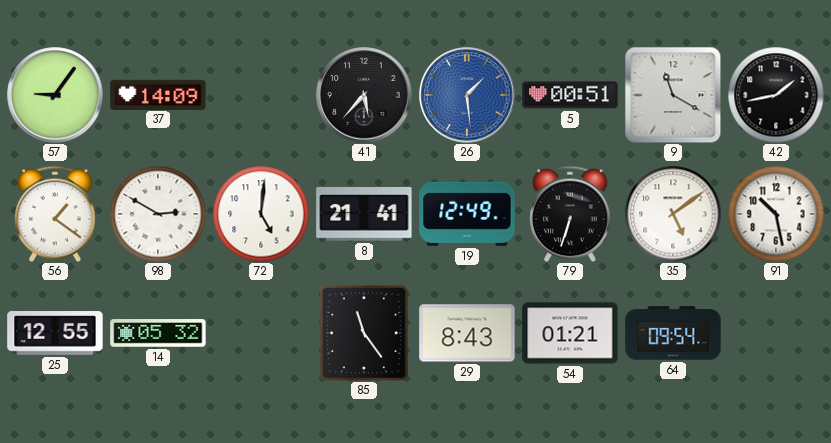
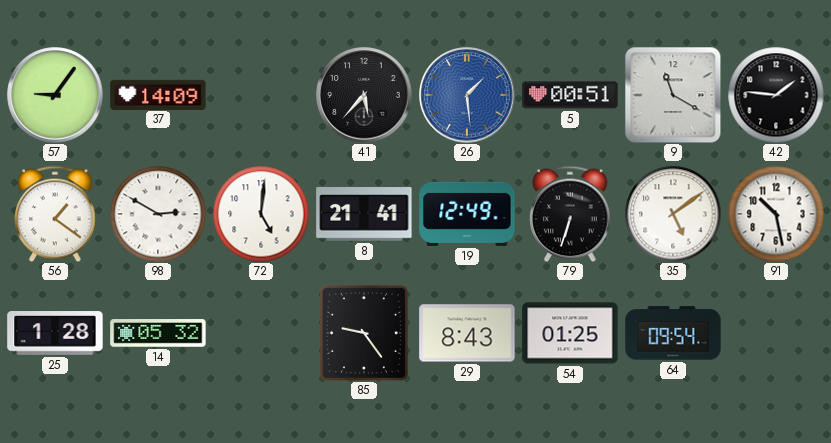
42: 1:43 -> 1:46
25: 12:55 -> 1:28
85: 11:24 -> 9:24
54: 01:21 -> 01:25
